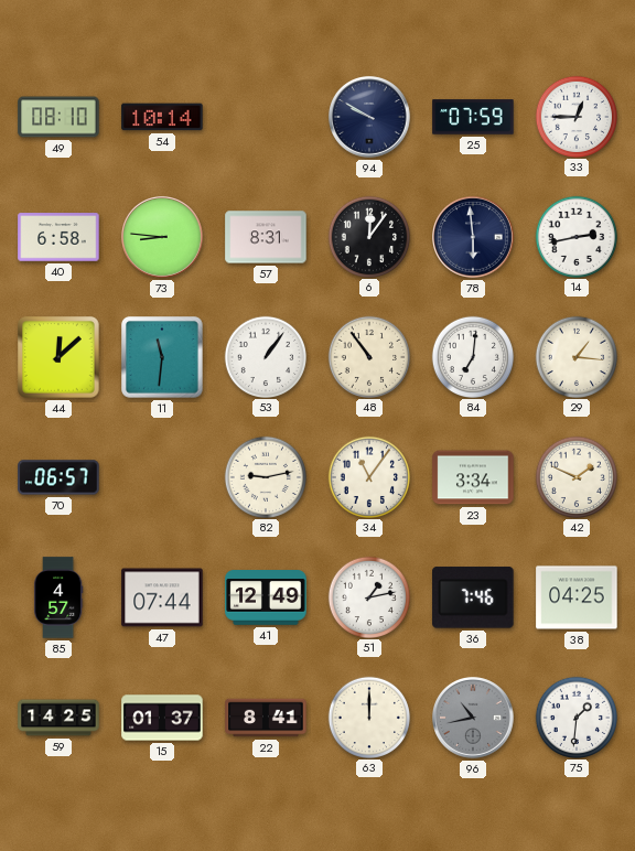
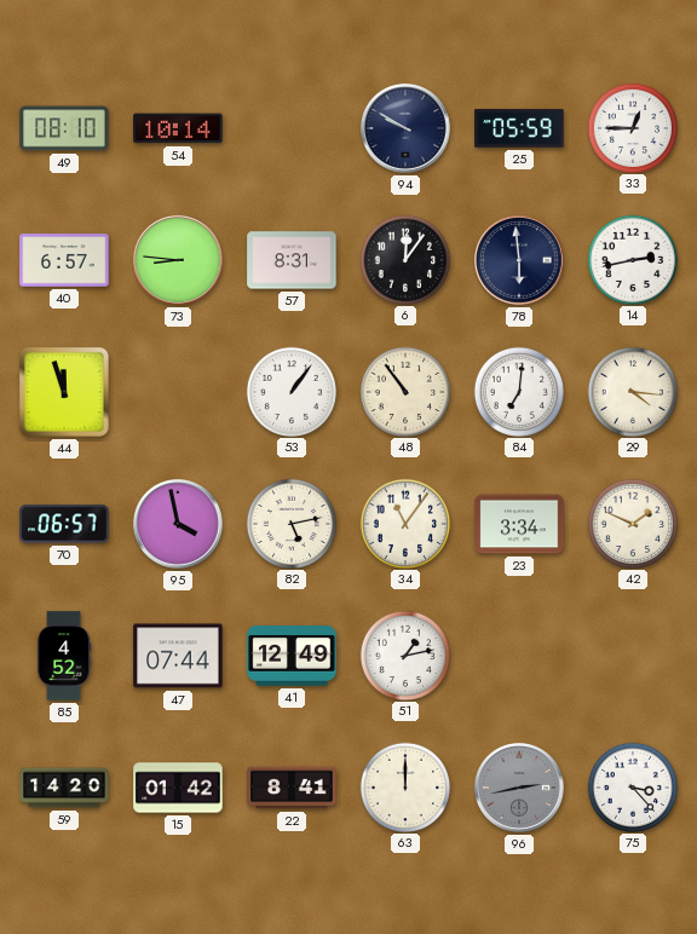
25: 07:59 -> 05:59
40: 6:58 -> 6:57
44: 12:08 -> 11:57
11: 11:31 -> none
29: 1:16 -> 4:16
95: none -> 3:58
82: 9:13 -> 5:13
85: 4:57 -> 4:52
36: 7:46 -> none
38: 04:25 -> none
59: 14:25 -> 14:20
15: 01:37 -> 01:42
96: 10:43 -> 2:43
75: 1:31 -> 3:23
